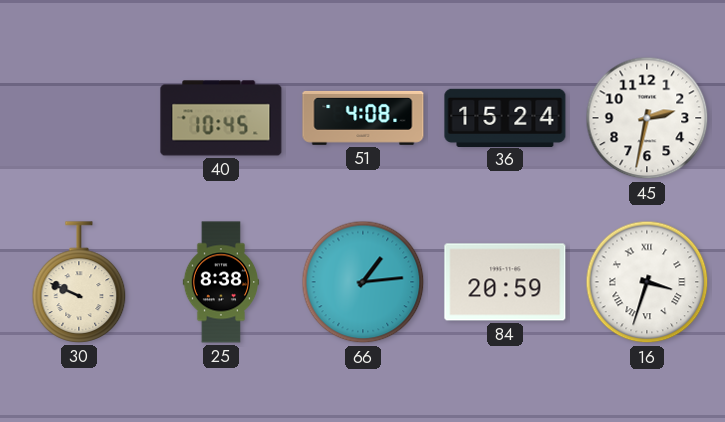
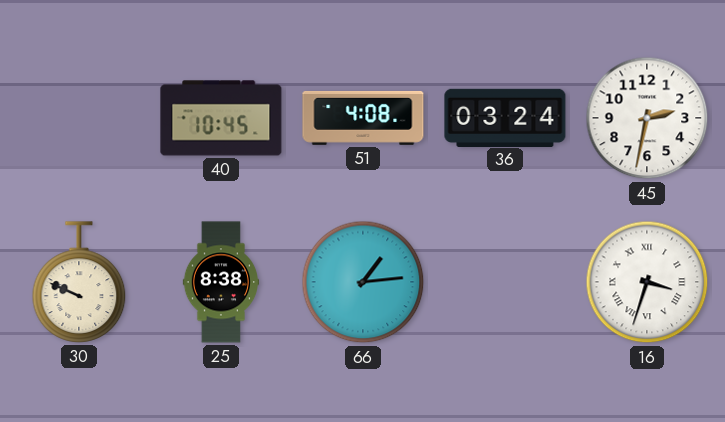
36: 15:24 -> 03:24
84: 20:59 -> none
